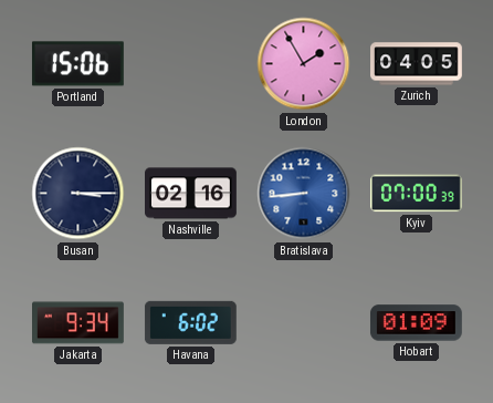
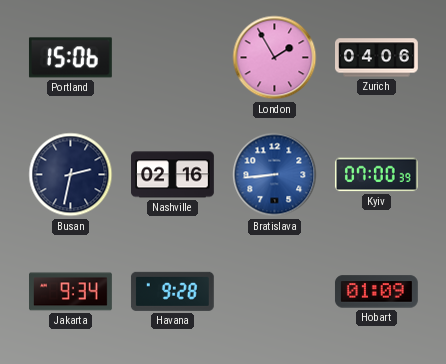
Zurich: 04:05 -> 04:06
Busan: 3:15 -> 2:32
Havana: 6:02 -> 9:28
